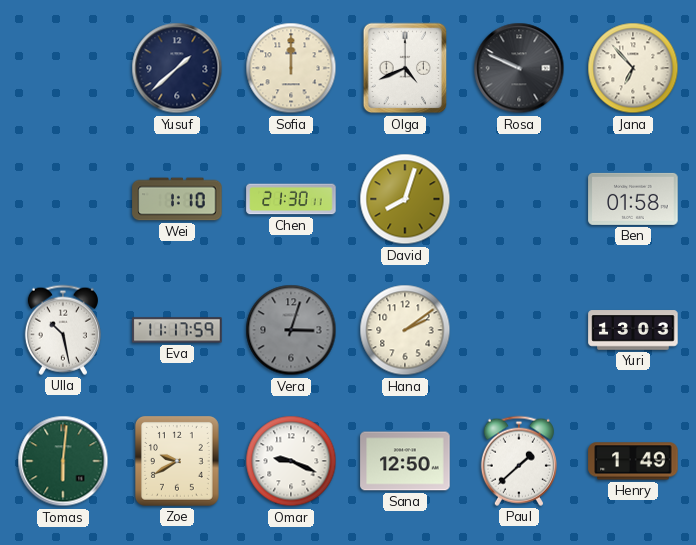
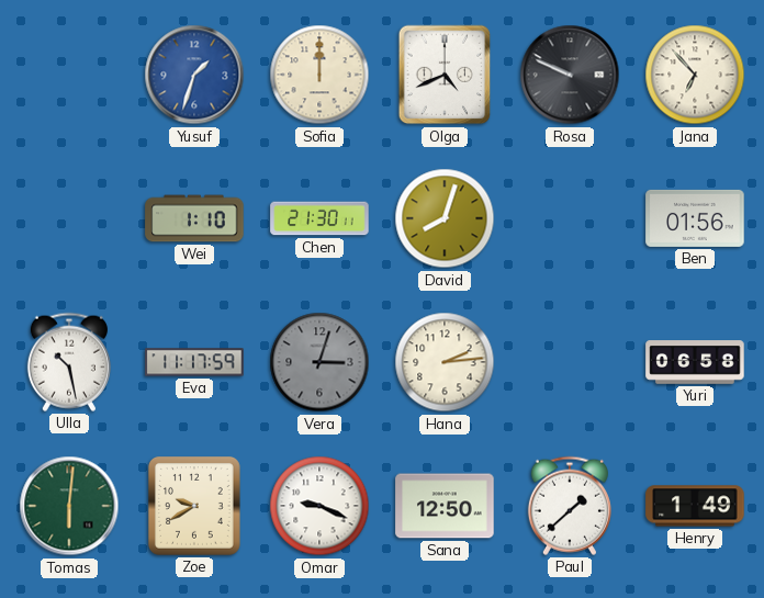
Yusuf: 1:38 -> 1:33
Yusuf dial: navy -> blue
Ben: 01:58 -> 01:56
Hana: 2:09 -> 2:14
Yuri: 13:03 -> 06:58
